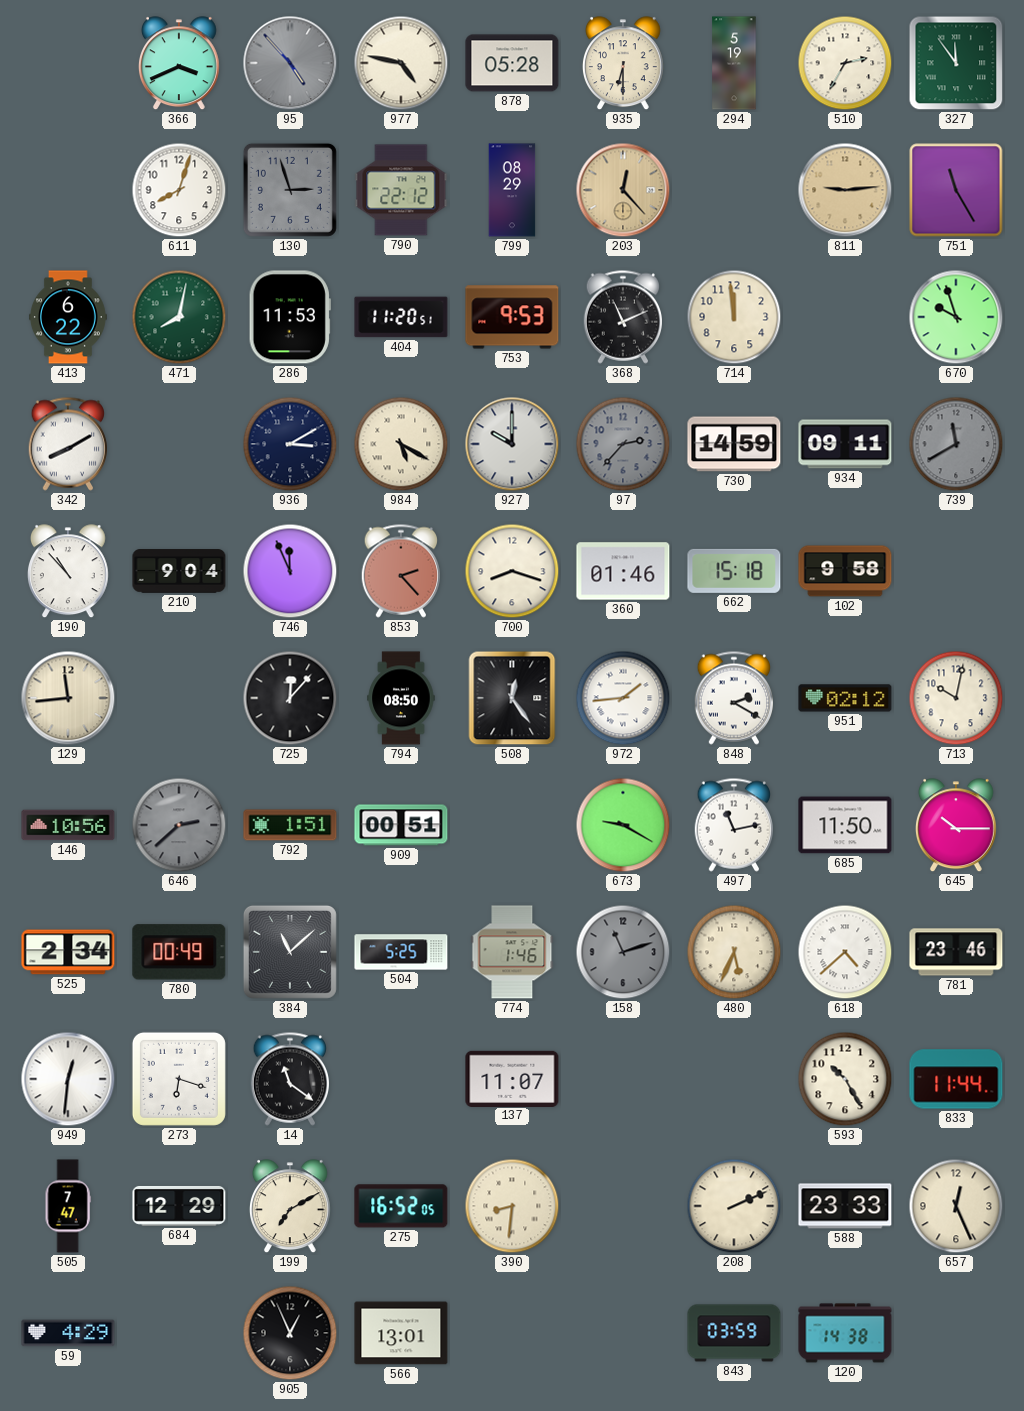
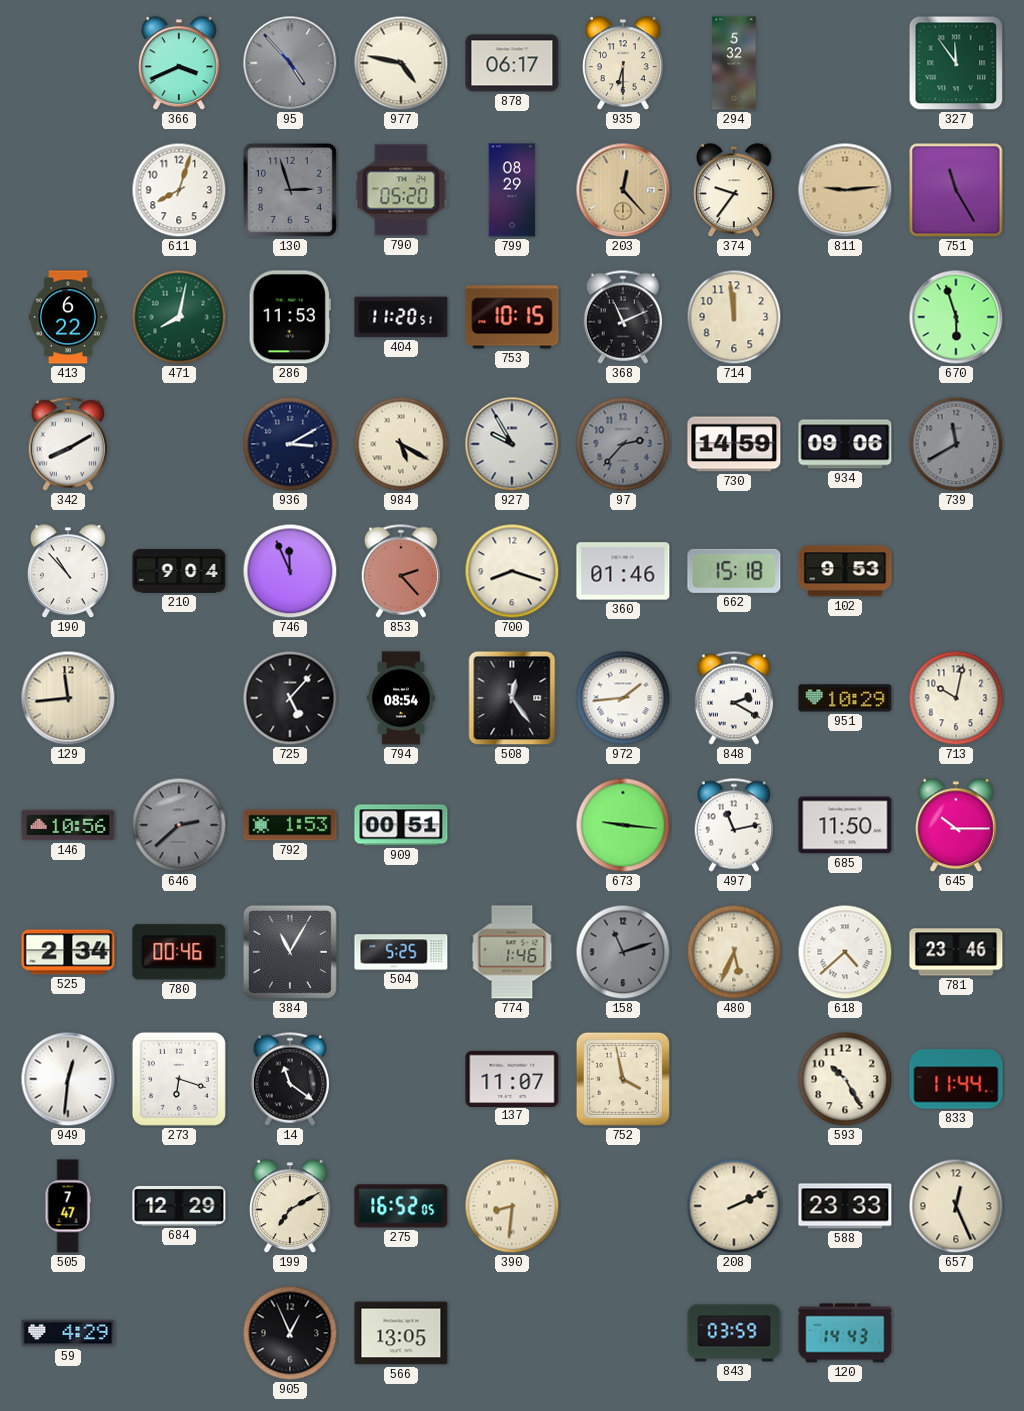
878: 05:28 -> 06:17
294: 5:19 -> 5:32
510: 2:35 -> none
790: 22:12 -> 05:20
374: none -> 9:36
753: 9:53 -> 10:15
670: 9:57 -> 5:57
927: 10:00 -> 9:55
934: 09:11 -> 09:06
102: 9:58 -> 9:53
725: 12:07 -> 5:07
794: 08:50 -> 08:54
951: 02:12 -> 10:29
792: 1:51 -> 1:53
673: 9:20 -> 9:16
780: 00:49 -> 00:46
384: 11:08 -> 11:05
752: none -> 3:58
566: 13:01 -> 13:05
120: 14:38 -> 14:43
